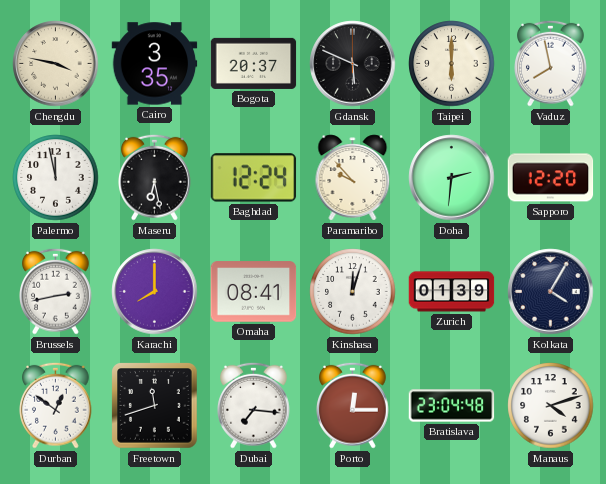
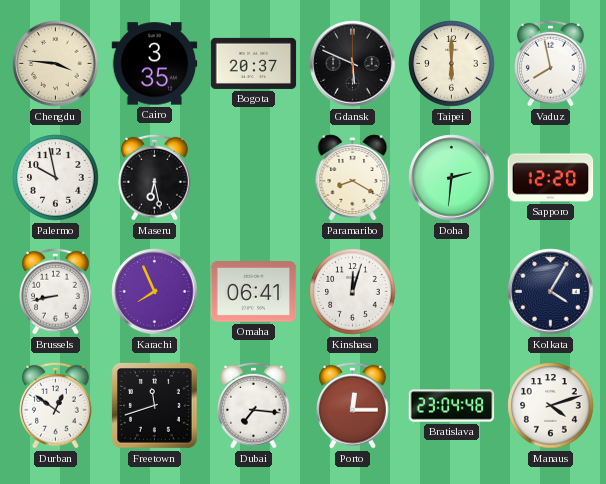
Chengdu: 3:47 -> 3:46
Palermo: 11:58 -> 9:58
Baghdad: 12:24 -> none
Paramaribo: 9:53 -> 8:20
Brussels: 2:43 -> 8:43
Karachi: 8:00 -> 7:56
Omaha: 08:41 -> 06:41
Zurich: 01:39 -> none
